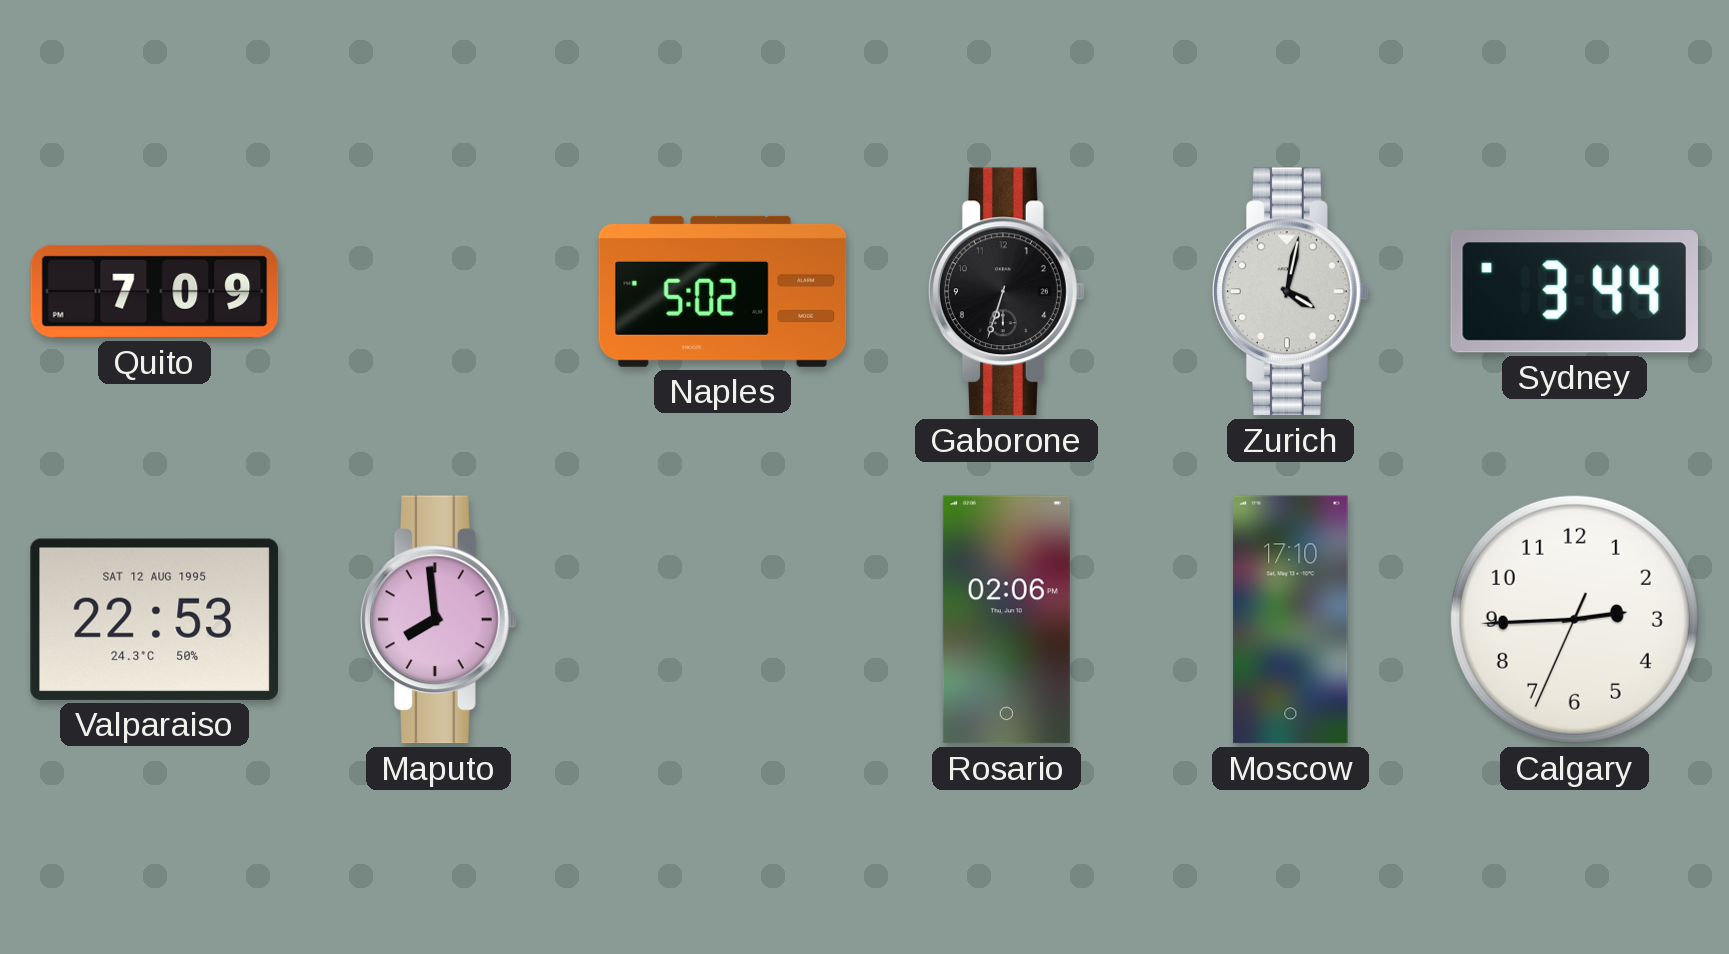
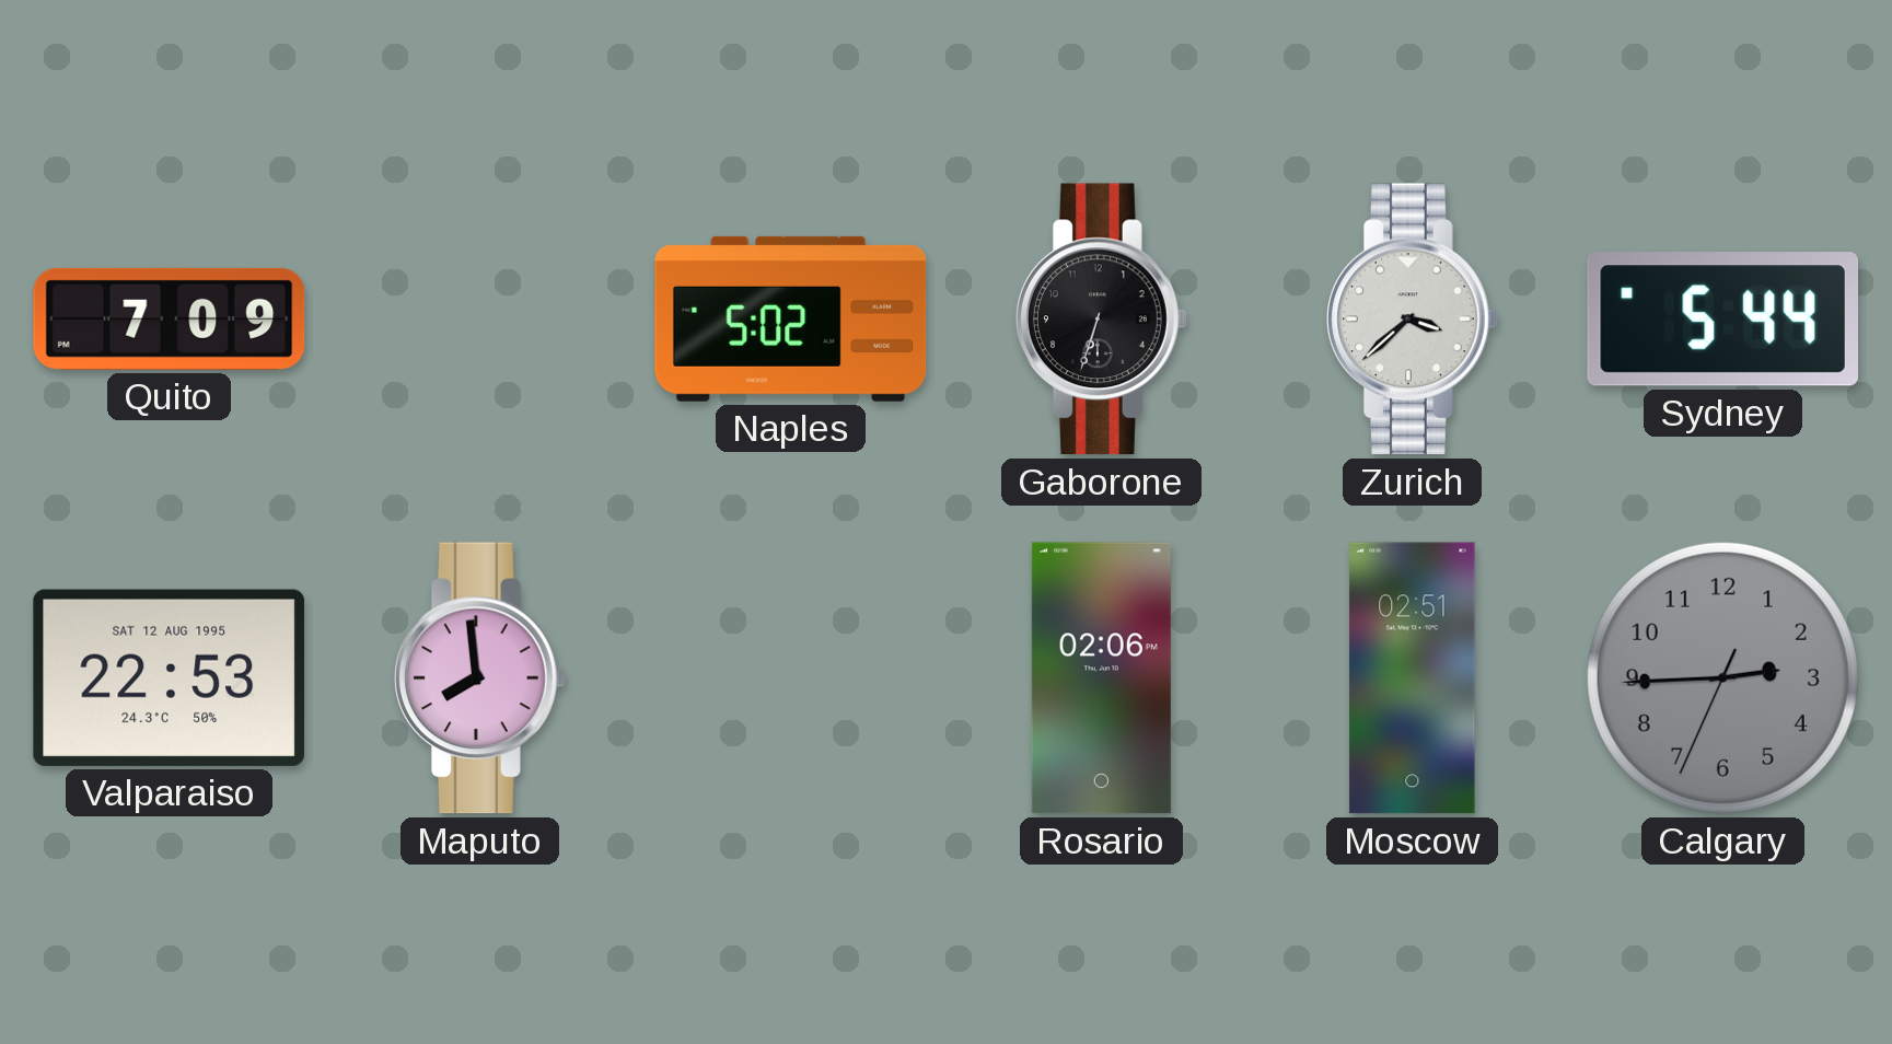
Zurich: 4:02 -> 3:38
Sydney: 3:44 -> 5:44
Moscow: 17:10 -> 02:51
Calgary dial: white -> grey
